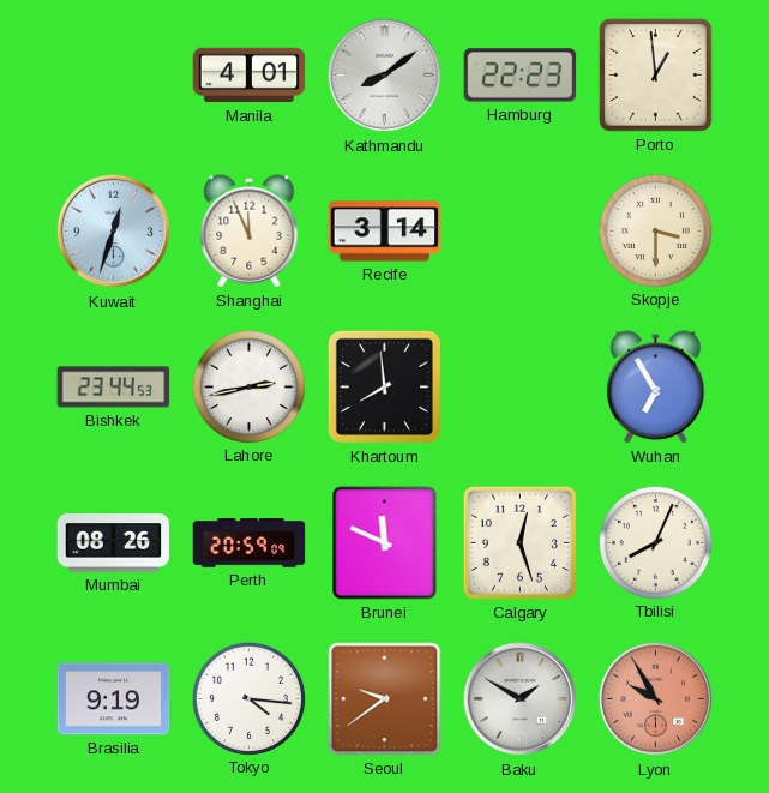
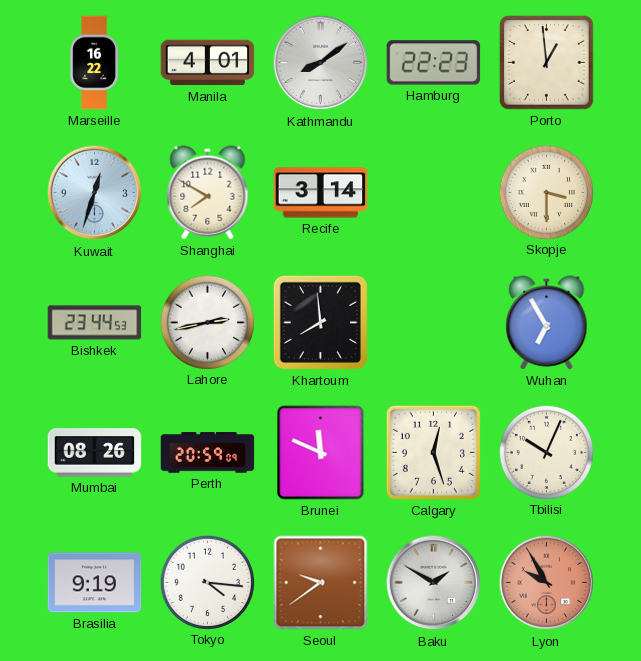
Marseille: none -> 16:22
Shanghai: 11:56 -> 7:50
Tbilisi: 8:04 -> 10:04
